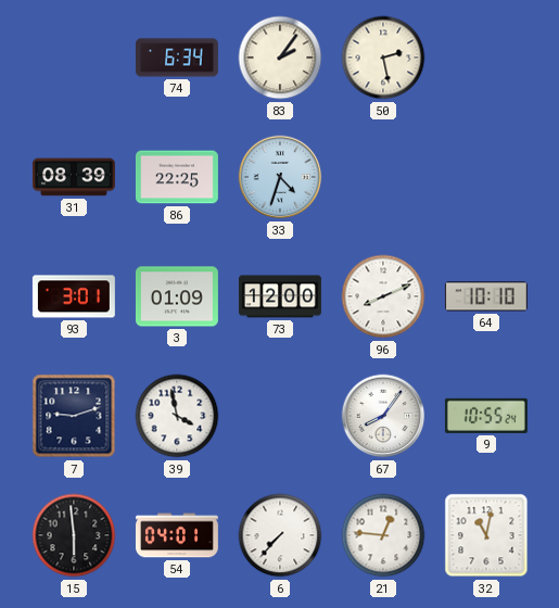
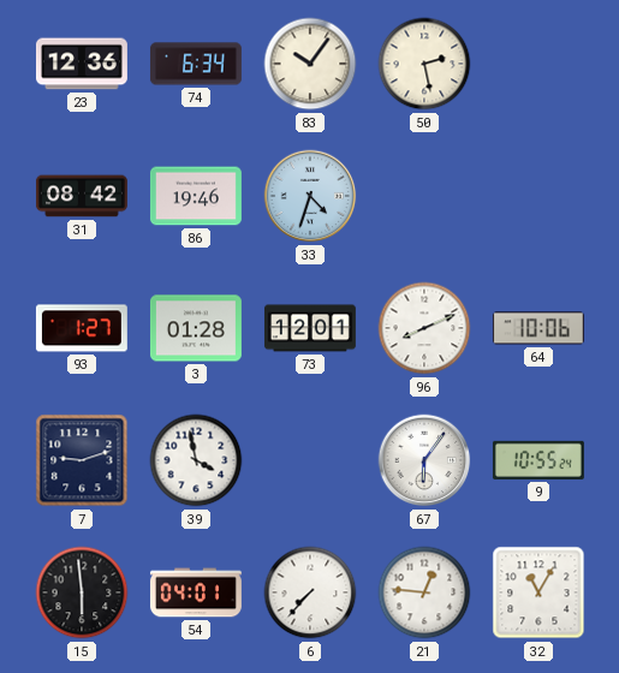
23: none -> 12:36
83: 2:06 -> 10:06
31: 08:39 -> 08:42
86: 22:25 -> 19:46
93: 3:01 -> 1:27
3: 01:09 -> 01:28
73: 12:00 -> 12:01
64: 10:10 -> 10:06
67: 8:06 -> 6:06
32: 11:02 -> 11:05
